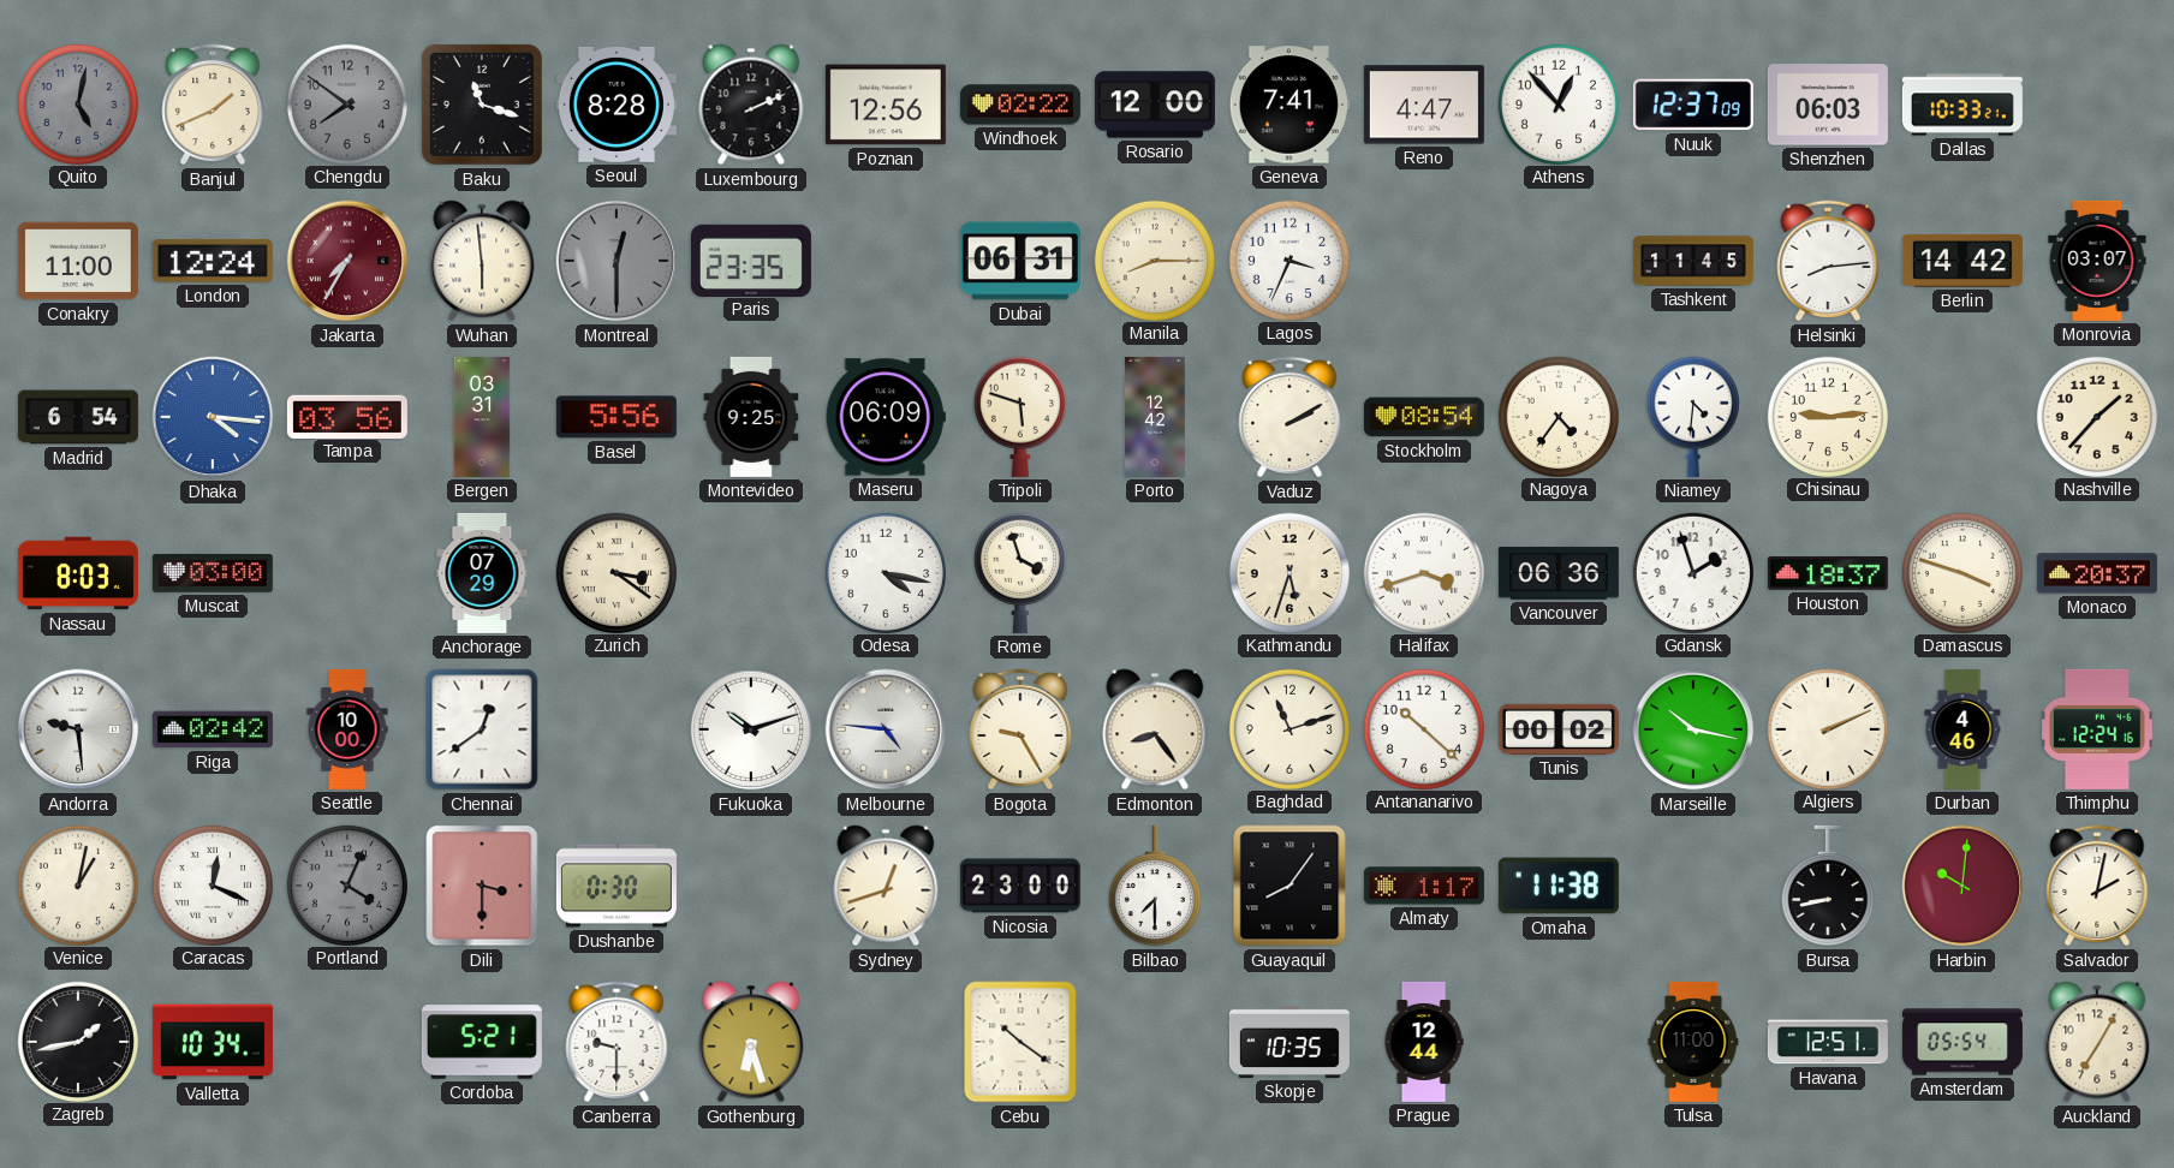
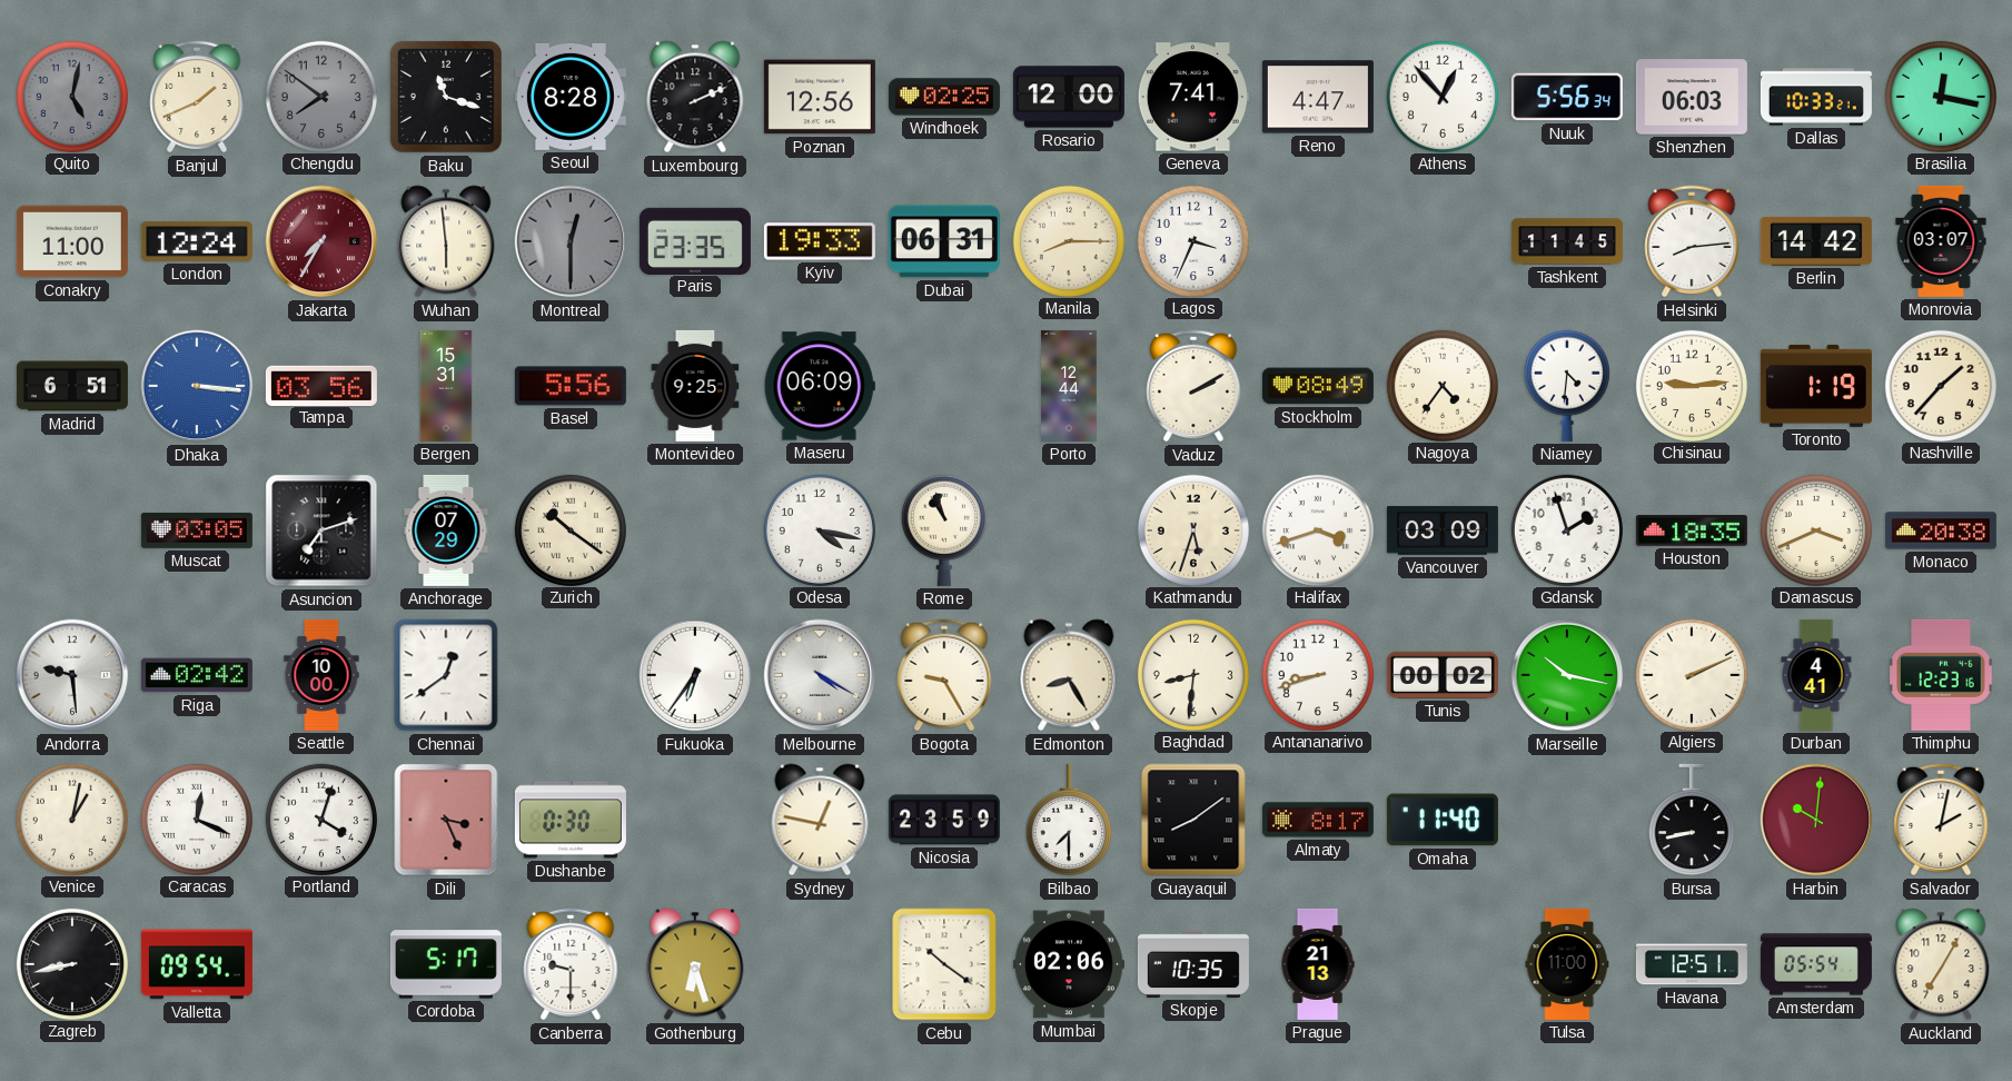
Windhoek: 02:22 -> 02:25
Nuuk: 12:37 -> 5:56
Brasilia: none -> 12:17
Kyiv: none -> 19:33
Madrid: 6:54 -> 6:51
Dhaka: 4:16 -> 3:16
Bergen: 03:31 -> 15:31
Tripoli: 5:48 -> none
Porto: 12:42 -> 12:44
Stockholm: 08:54 -> 08:49
Toronto: none -> 1:19
Nassau: 8:03 -> none
Muscat: 03:00 -> 03:05
Asuncion: none -> 7:12
Zurich: 3:21 -> 10:21
Rome: 3:57 -> 10:57
Vancouver: 06:36 -> 03:09
Houston: 18:37 -> 18:35
Damascus: 3:48 -> 3:41
Monaco: 20:37 -> 20:38
Fukuoka: 10:12 -> 6:36
Melbourne: 4:46 -> 4:20
Edmonton: 8:24 -> 8:25
Baghdad: 11:12 -> 8:31
Antananarivo: 10:22 -> 8:42
Durban: 4:46 -> 4:41
Thimphu: 12:24 -> 12:23
Portland: 4:04 -> 4:03
Portland dial: grey -> white
Dili: 3:30 -> 3:26
Sydney: 12:42 -> 12:47
Nicosia: 23:00 -> 23:59
Guayaquil: 8:06 -> 8:09
Almaty: 1:17 -> 8:17
Omaha: 11:38 -> 11:40
Zagreb: 1:43 -> 8:43
Valletta: 10:34 -> 09:54
Cordoba: 5:21 -> 5:17
Mumbai: none -> 02:06
Prague: 12:44 -> 21:13
